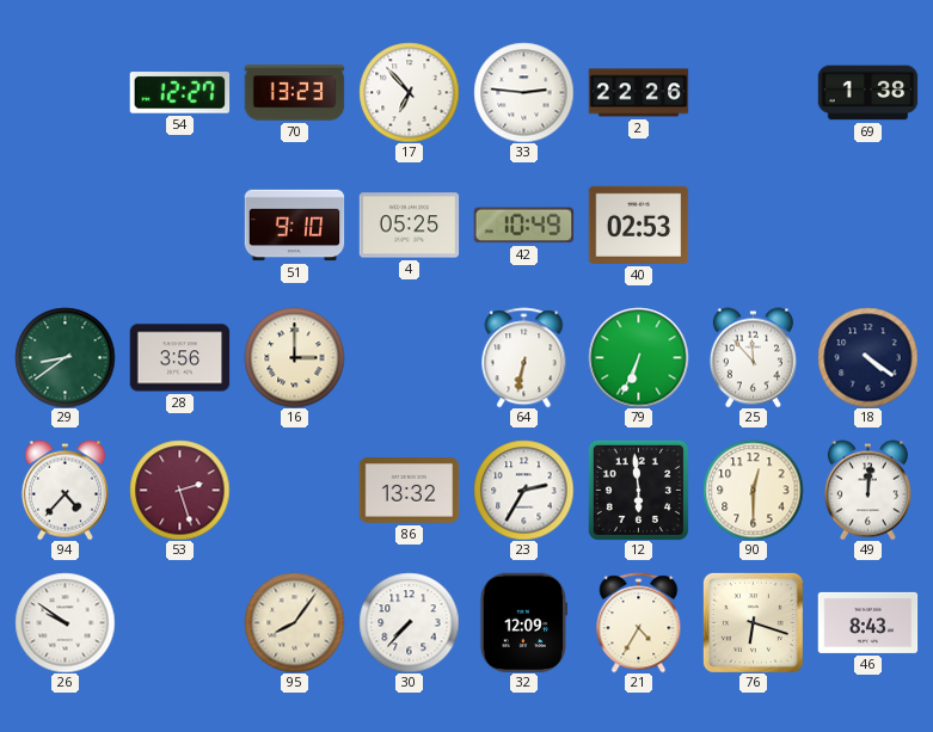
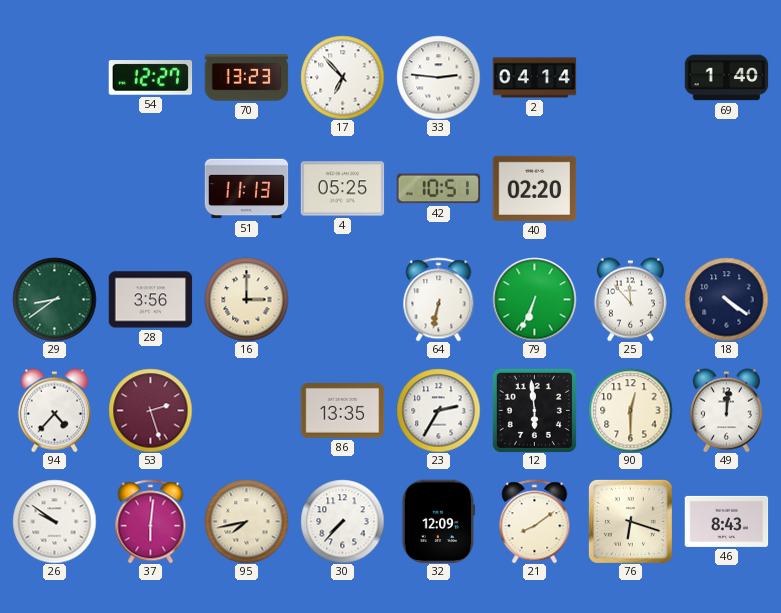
2: 22:26 -> 04:14
69: 1:38 -> 1:40
51: 9:10 -> 11:13
42: 10:49 -> 10:51
40: 02:53 -> 02:20
86: 13:32 -> 13:35
37: none -> 6:01
95: 8:06 -> 7:43
21: 4:35 -> 8:09
